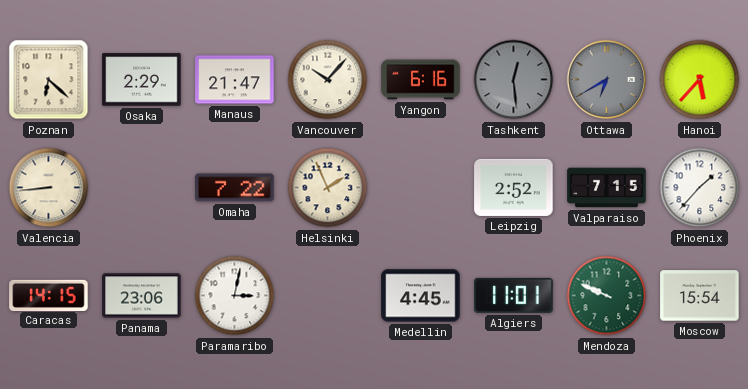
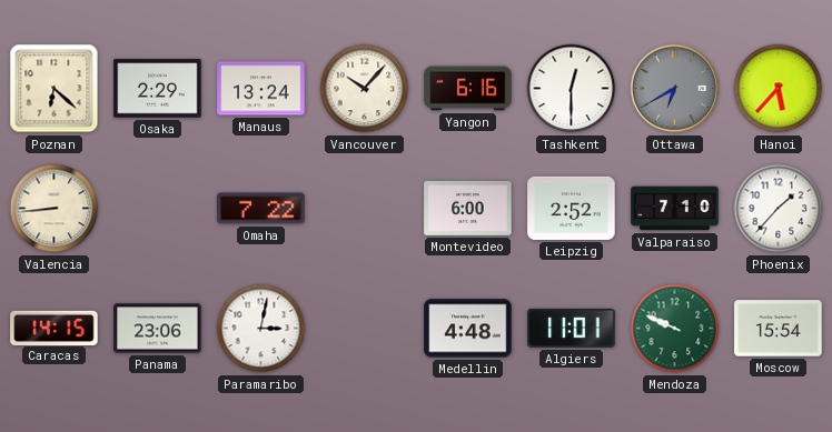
Manaus: 21:47 -> 13:24
Tashkent: 12:29 -> 12:30
Tashkent dial: grey -> white
Helsinki: 1:56 -> none
Montevideo: none -> 6:00
Valparaiso: 7:15 -> 7:10
Medellin: 4:45 -> 4:48
